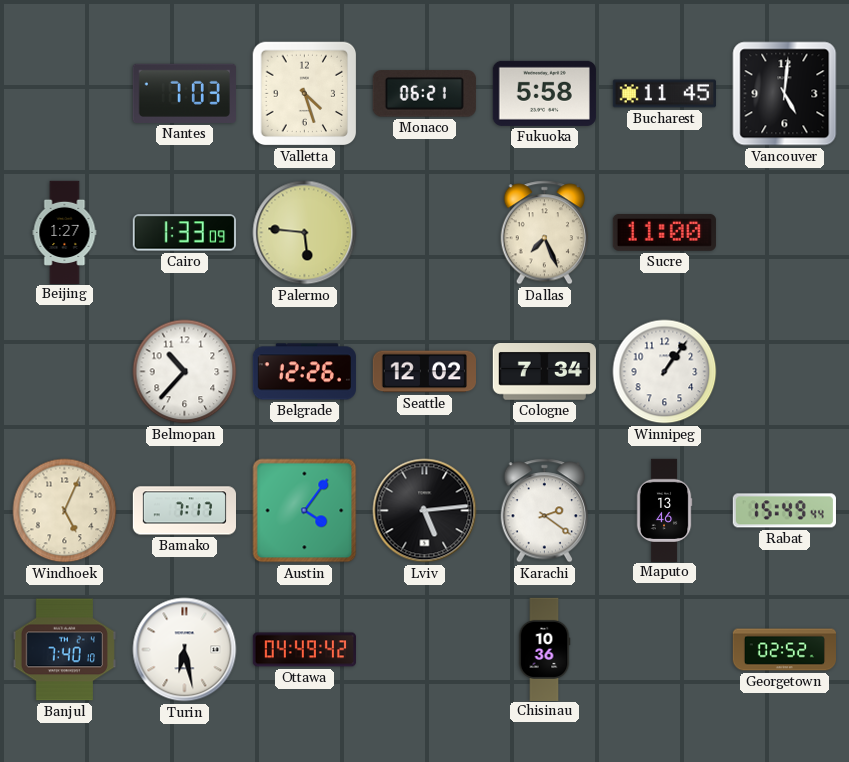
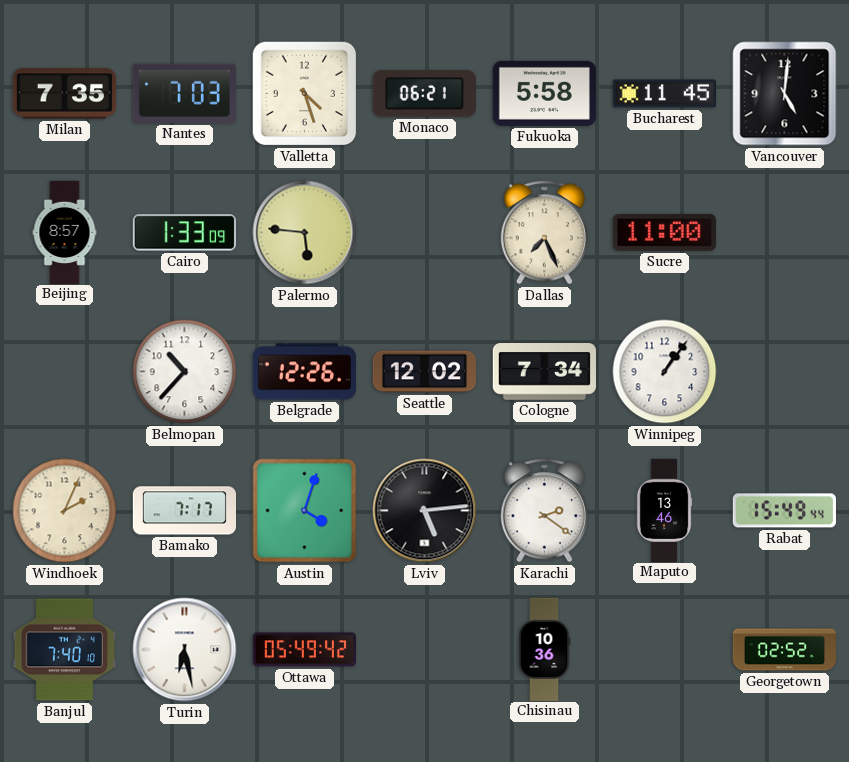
Milan: none -> 7:35
Beijing: 1:27 -> 8:57
Windhoek: 5:04 -> 2:04
Austin: 4:06 -> 4:03
Ottawa: 04:49 -> 05:49
